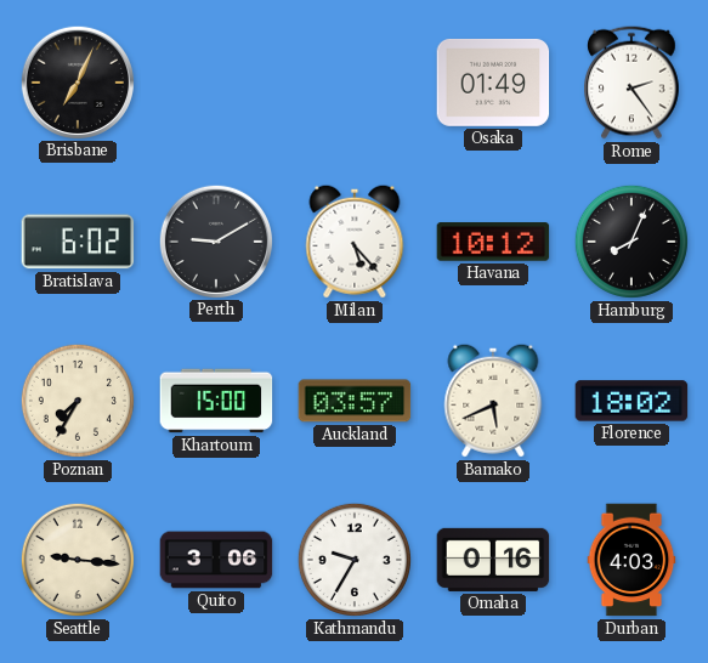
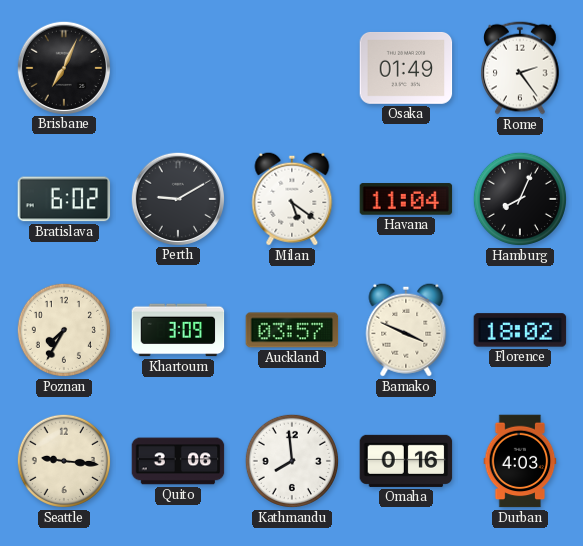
Milan: 5:23 -> 5:21
Havana: 10:12 -> 11:04
Khartoum: 15:00 -> 3:09
Bamako: 5:41 -> 3:49
Kathmandu: 9:35 -> 7:59
